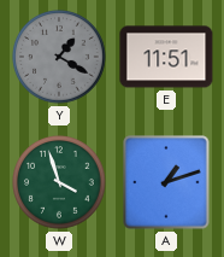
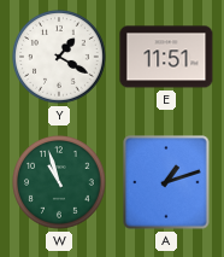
Y dial: grey -> white
W: 3:57 -> 10:57
